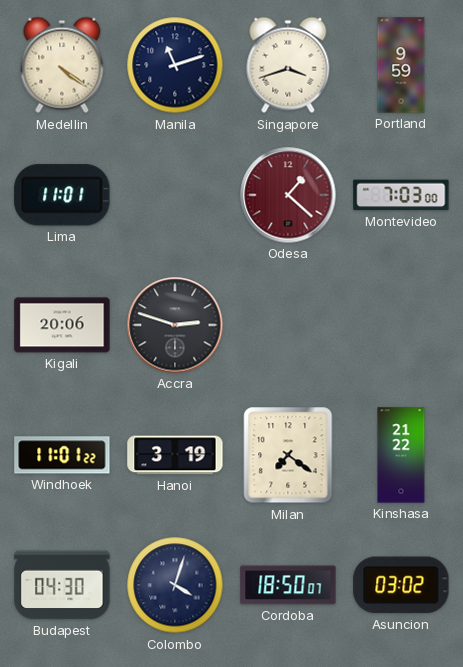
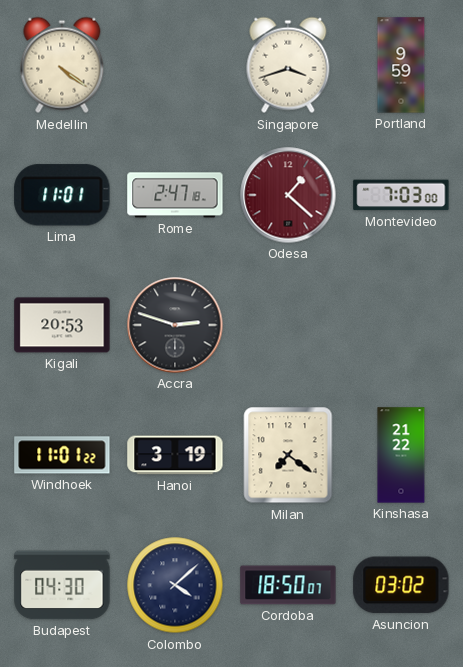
Manila: 11:12 -> none
Rome: none -> 2:47
Kigali: 20:06 -> 20:53
Colombo: 4:03 -> 4:08
